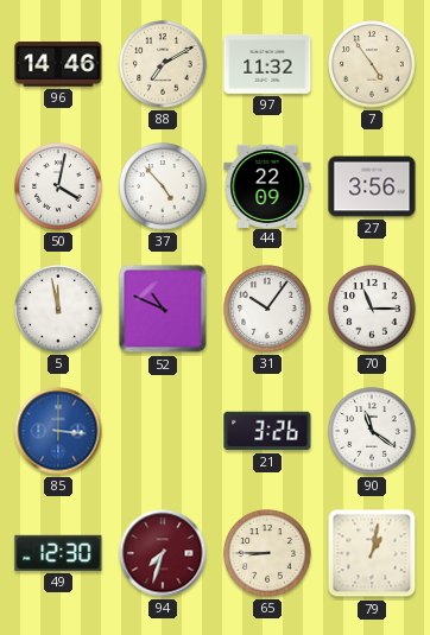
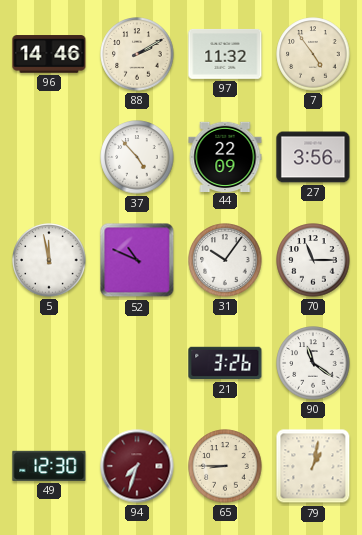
88: 7:10 -> 2:10
50: 4:02 -> none
85: 3:16 -> none
